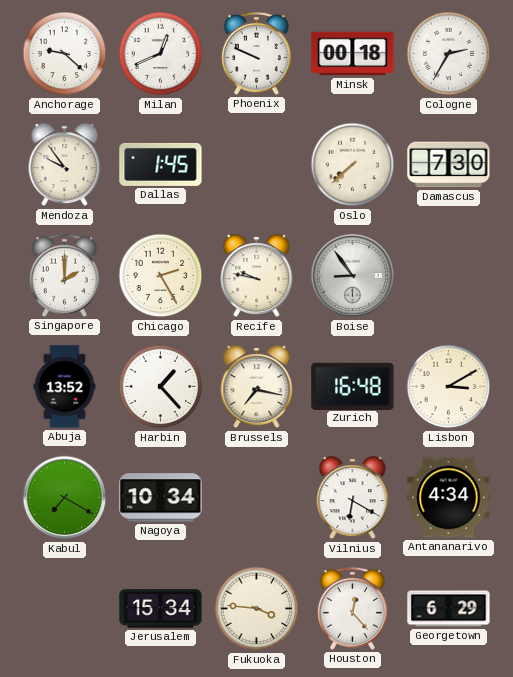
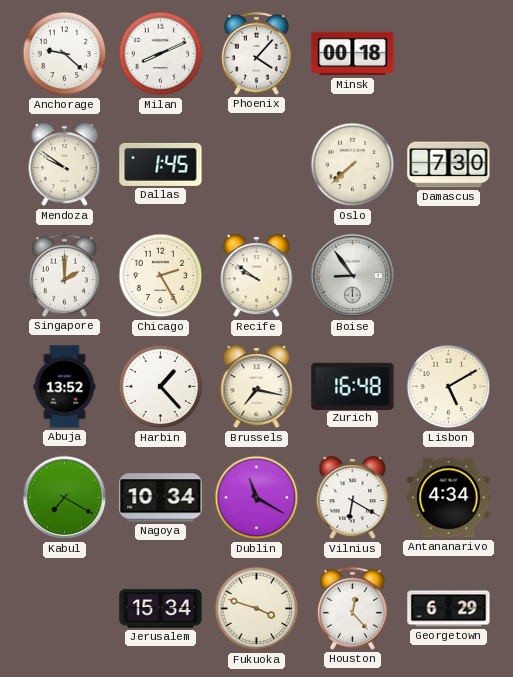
Milan: 12:41 -> 8:11
Phoenix: 9:49 -> 4:07
Cologne: 2:35 -> none
Mendoza: 9:54 -> 9:51
Recife: 9:47 -> 9:51
Lisbon: 3:10 -> 5:10
Dublin: none -> 11:20
Fukuoka: 3:46 -> 3:48
